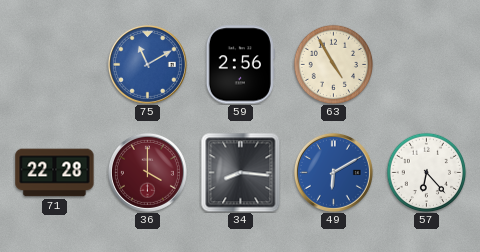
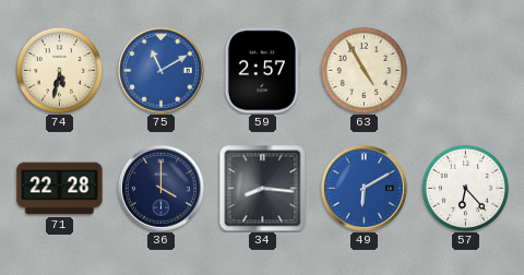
74: none -> 5:32
59: 2:56 -> 2:57
36 dial: burgundy -> navy
